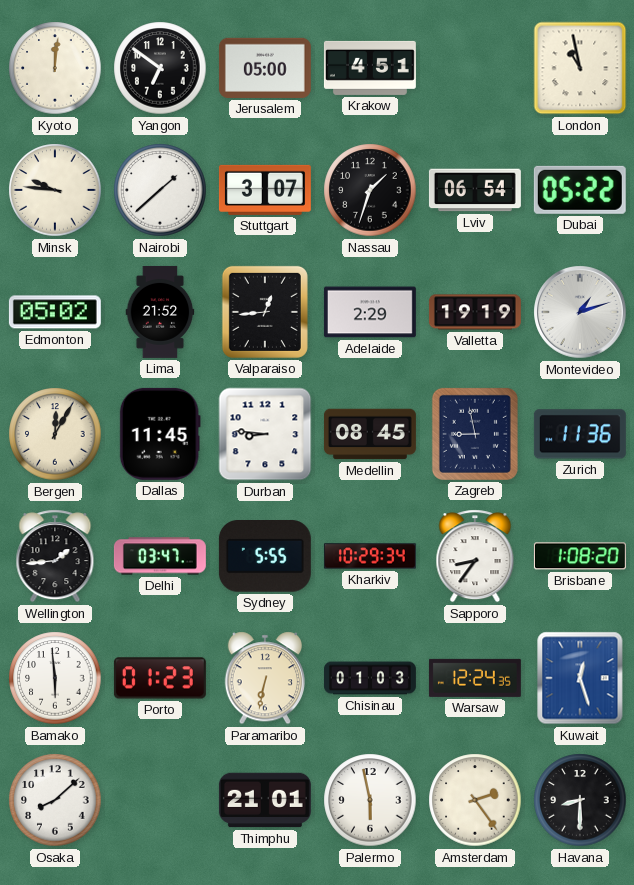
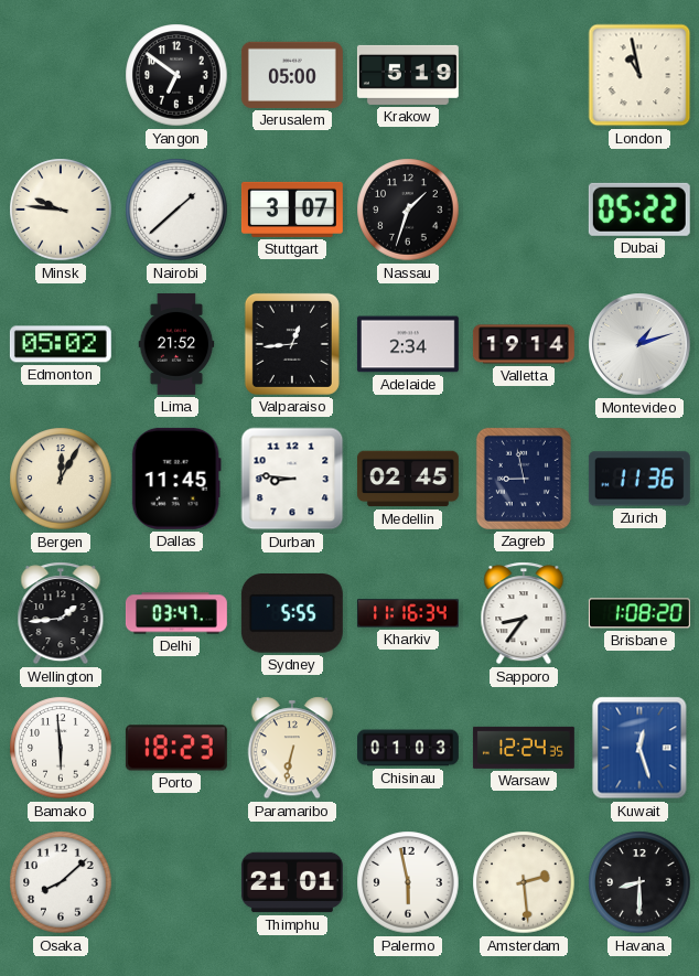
Kyoto: 12:01 -> none
Krakow: 4:51 -> 5:19
Lviv: 06:54 -> none
Adelaide: 2:29 -> 2:34
Valletta: 19:19 -> 19:14
Medellin: 08:45 -> 02:45
Kharkiv: 10:29 -> 11:16
Porto: 01:23 -> 18:23
Amsterdam: 2:24 -> 2:29
